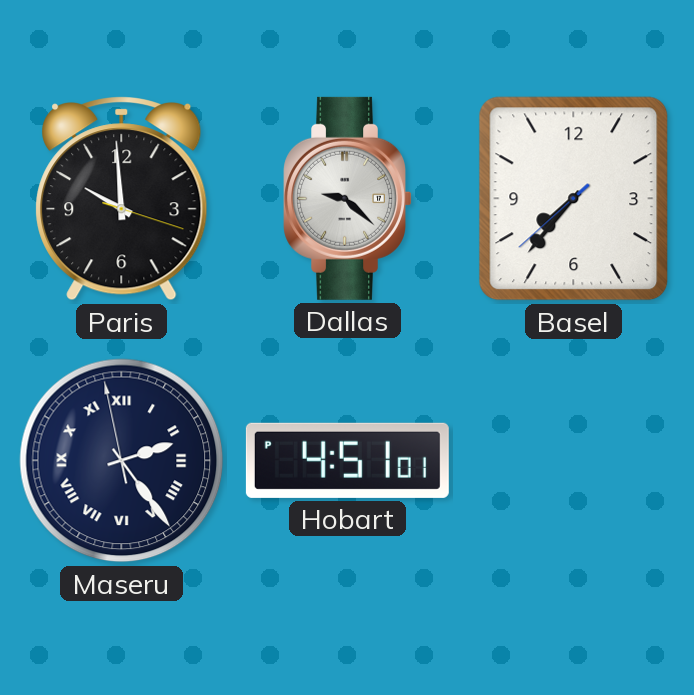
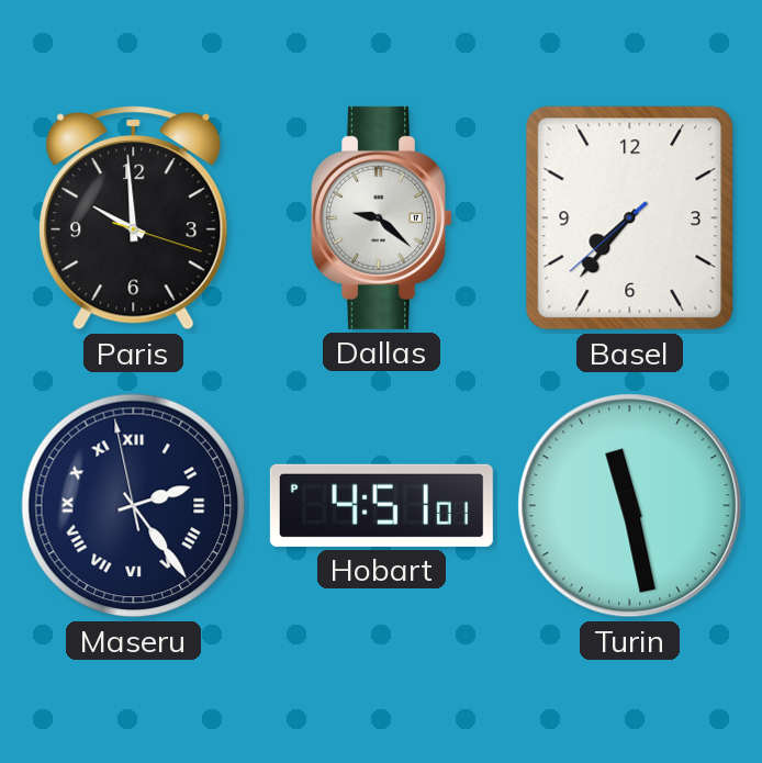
Turin: none -> 11:28
